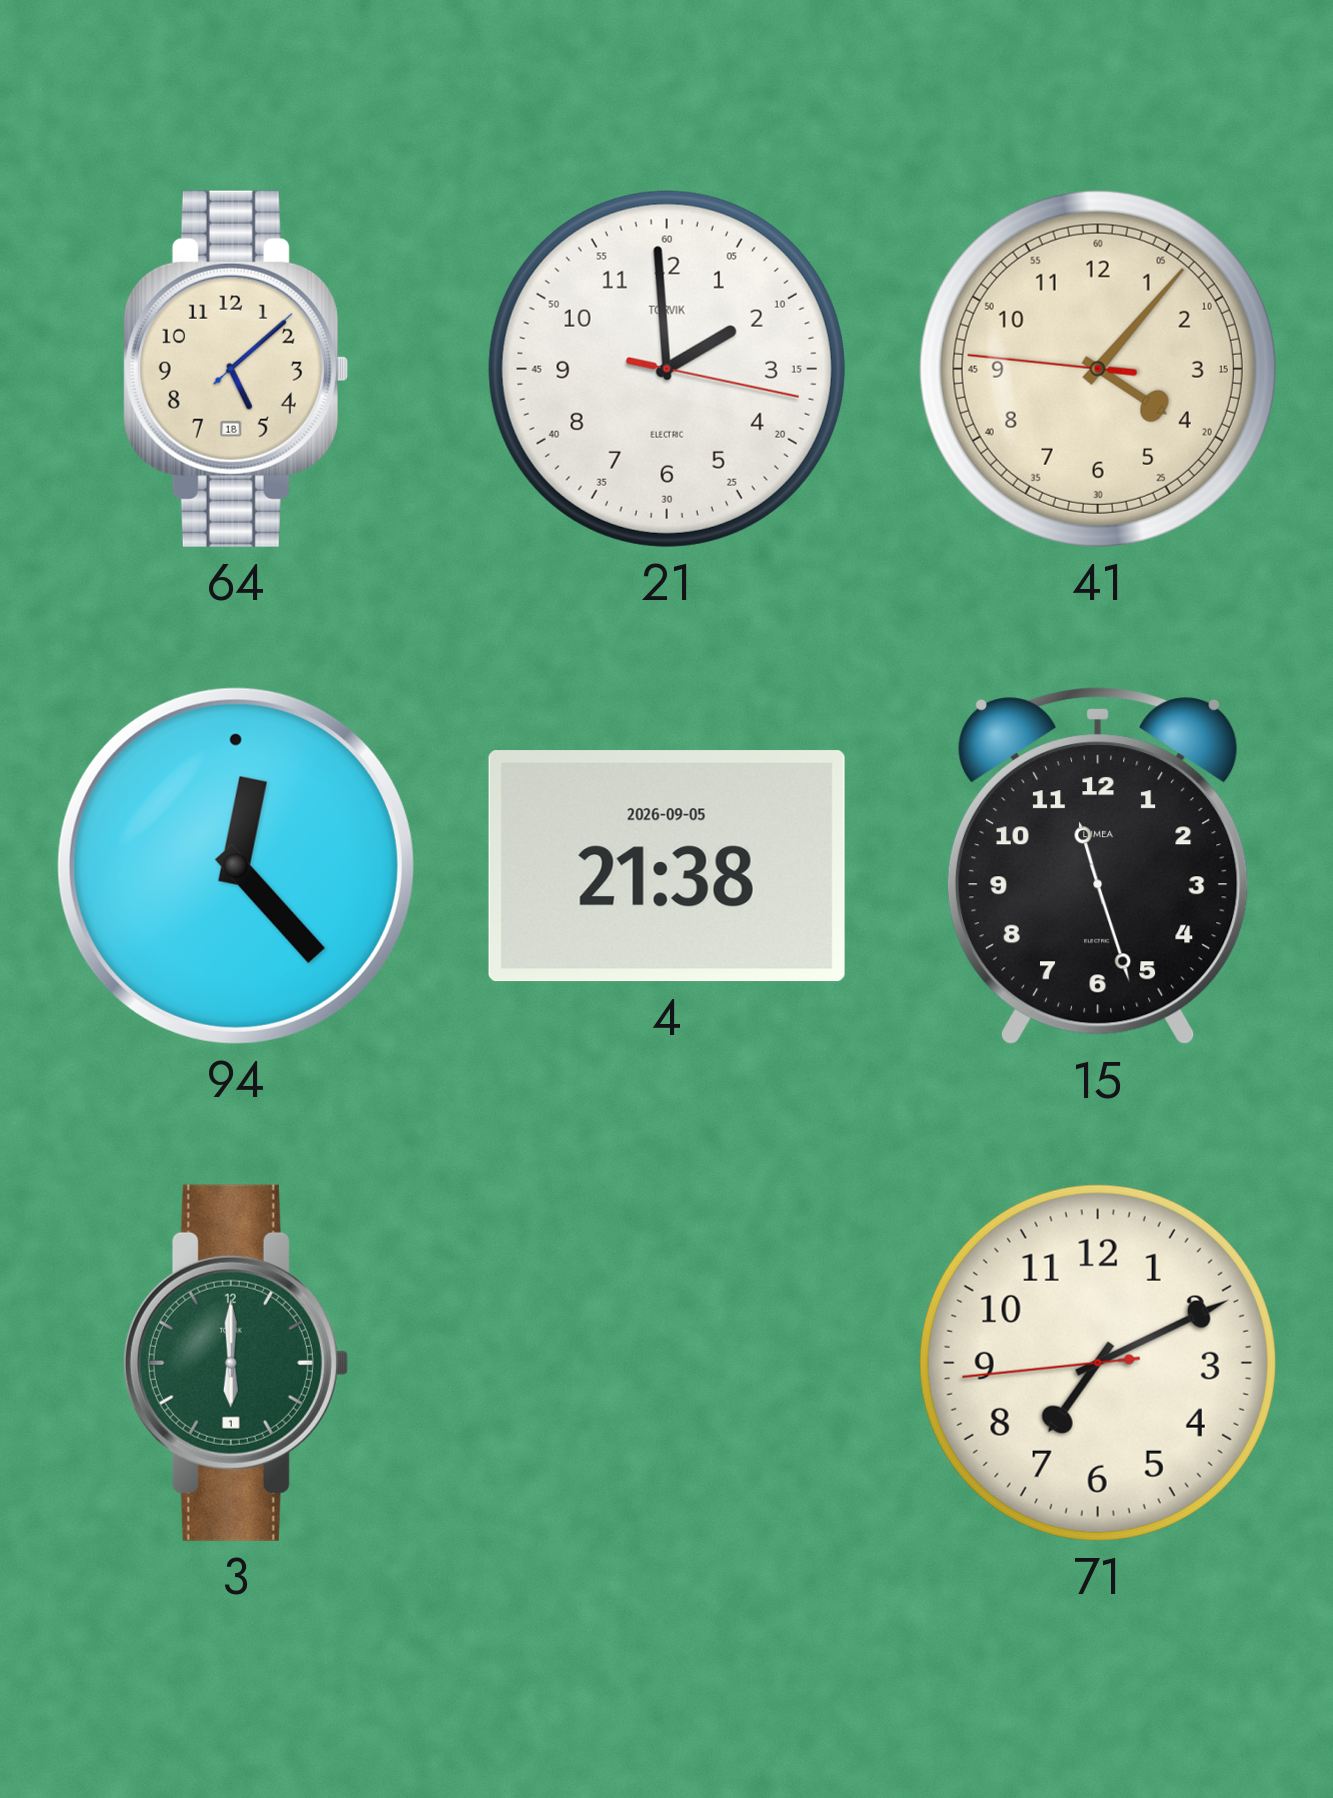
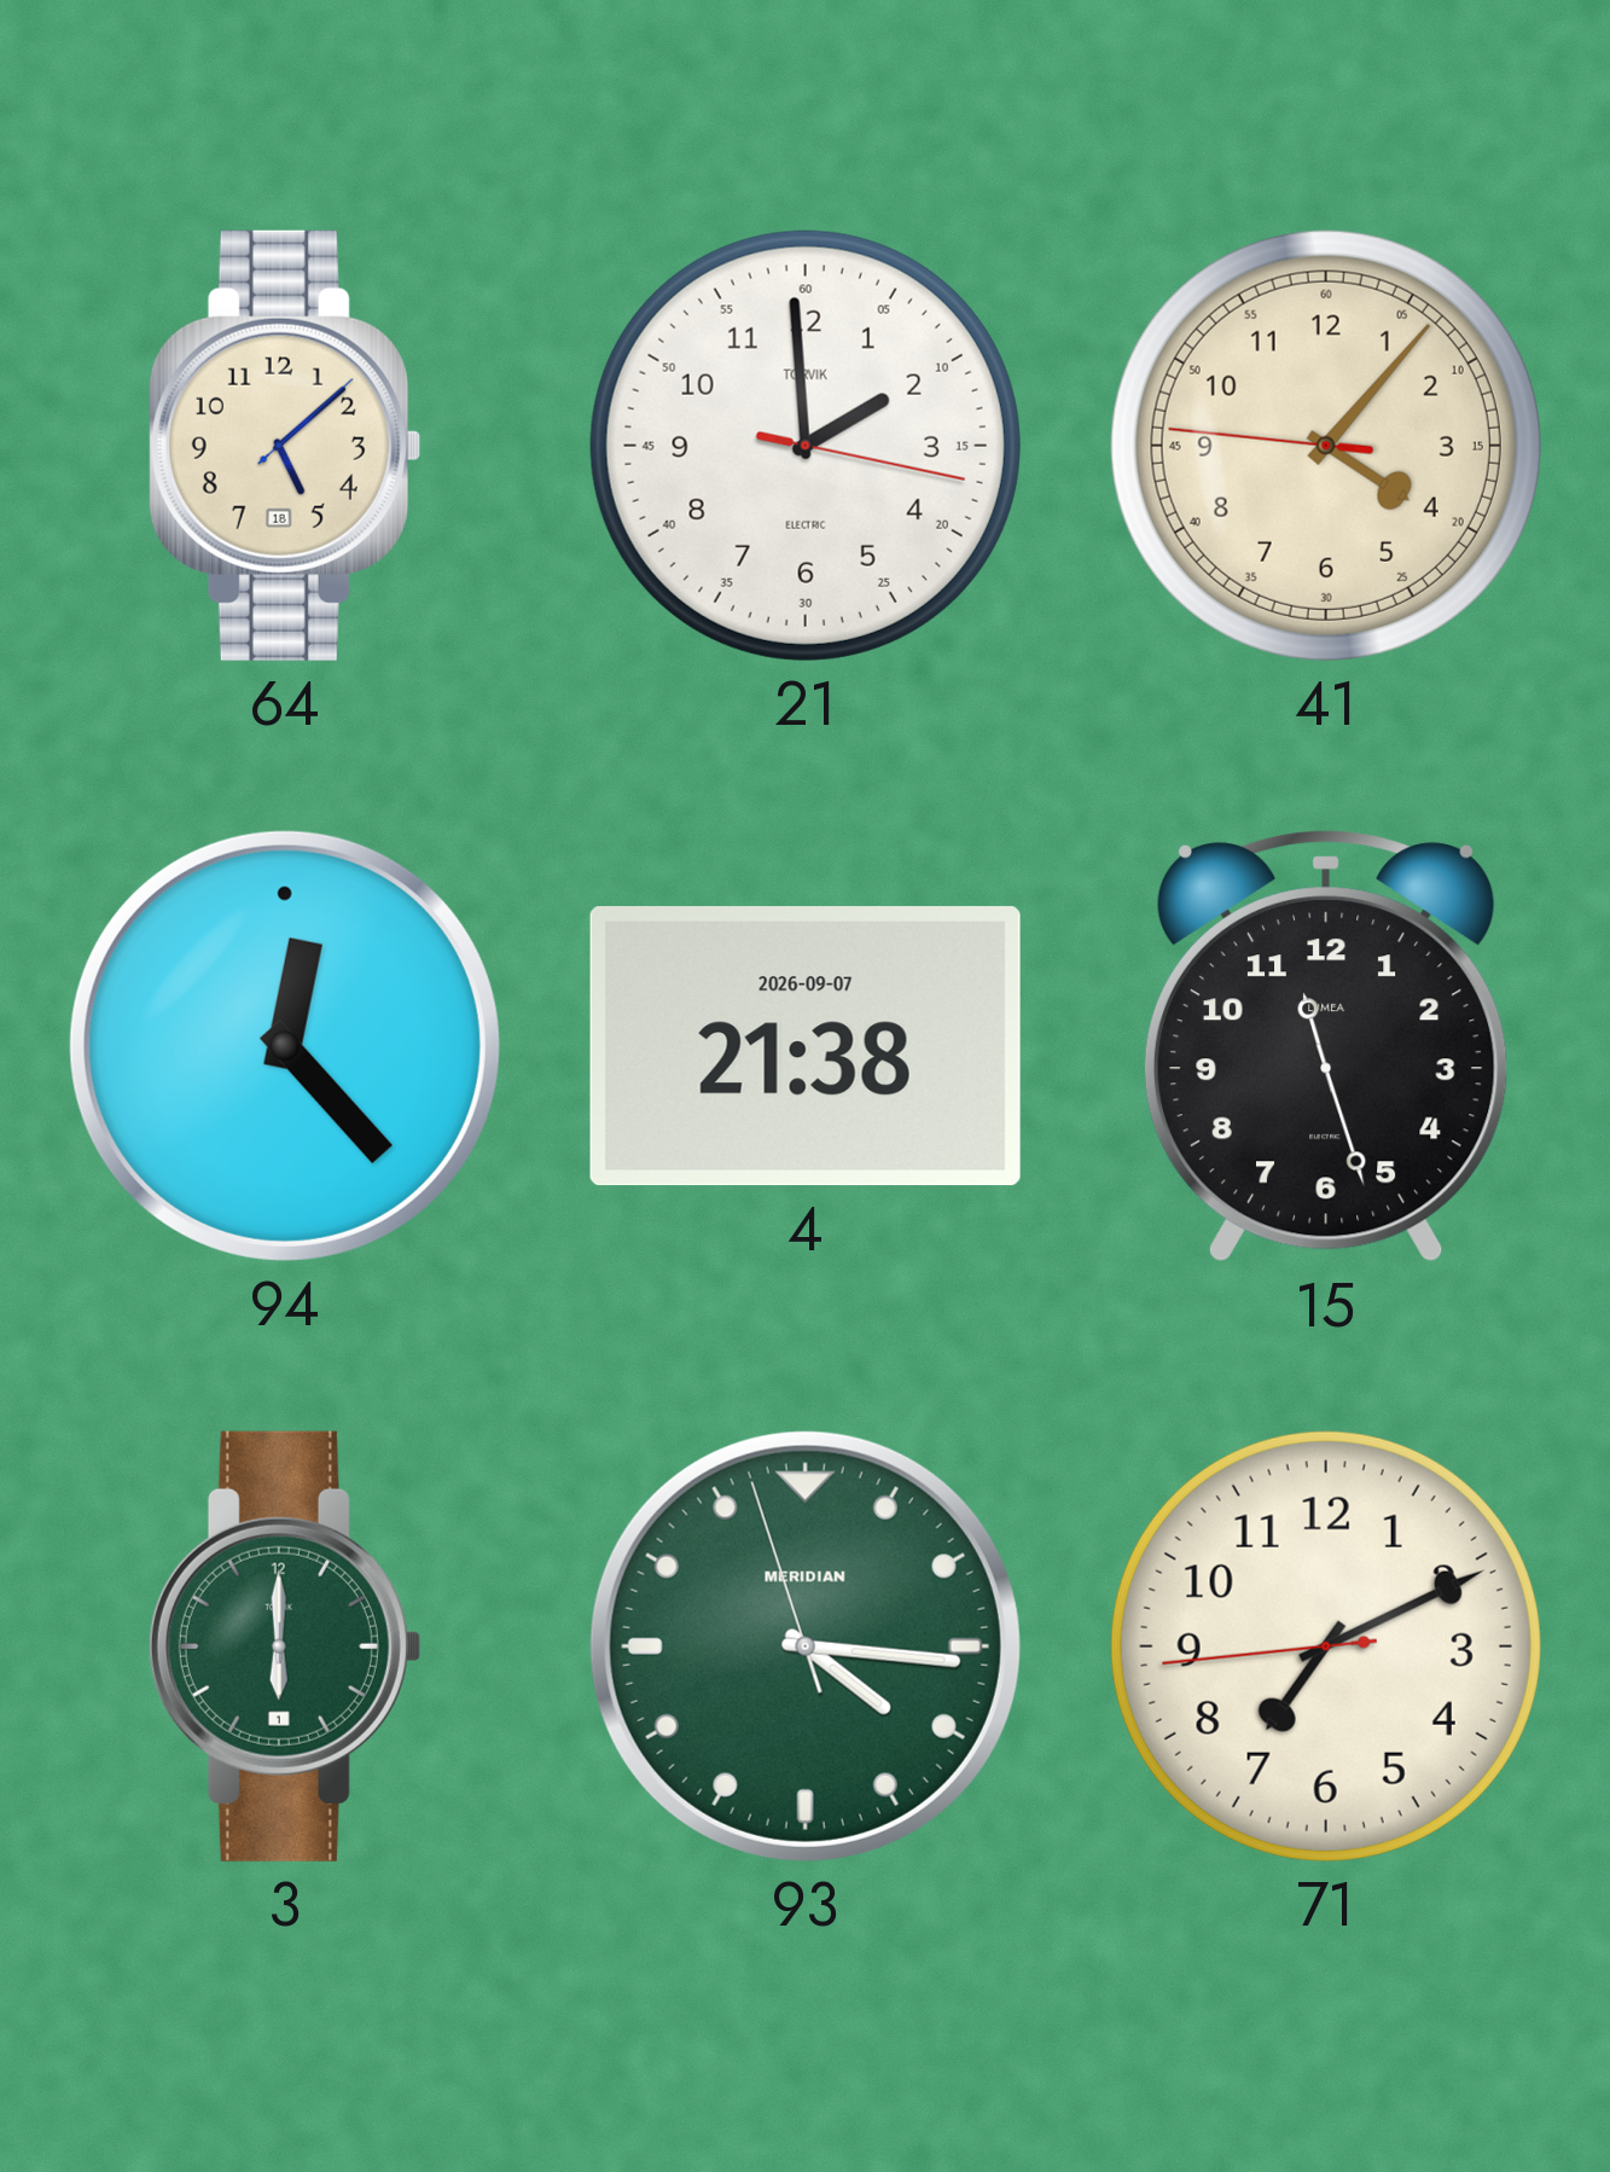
4 date: 2026-09-05 -> 2026-09-07
93: none -> 4:15
